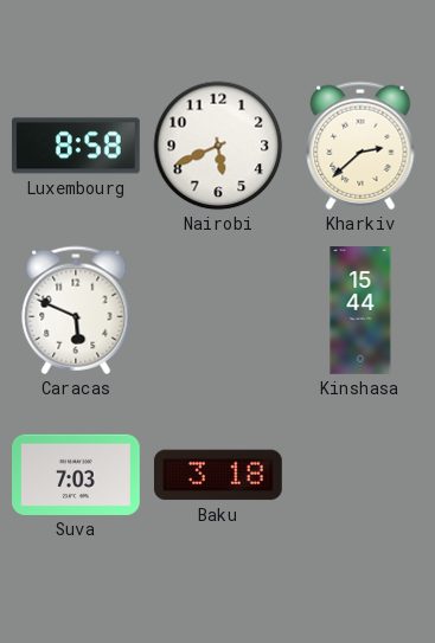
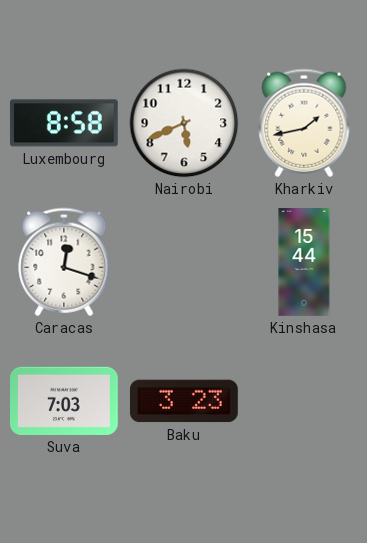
Kharkiv: 2:38 -> 1:43
Caracas: 5:49 -> 12:18
Baku: 3:18 -> 3:23
